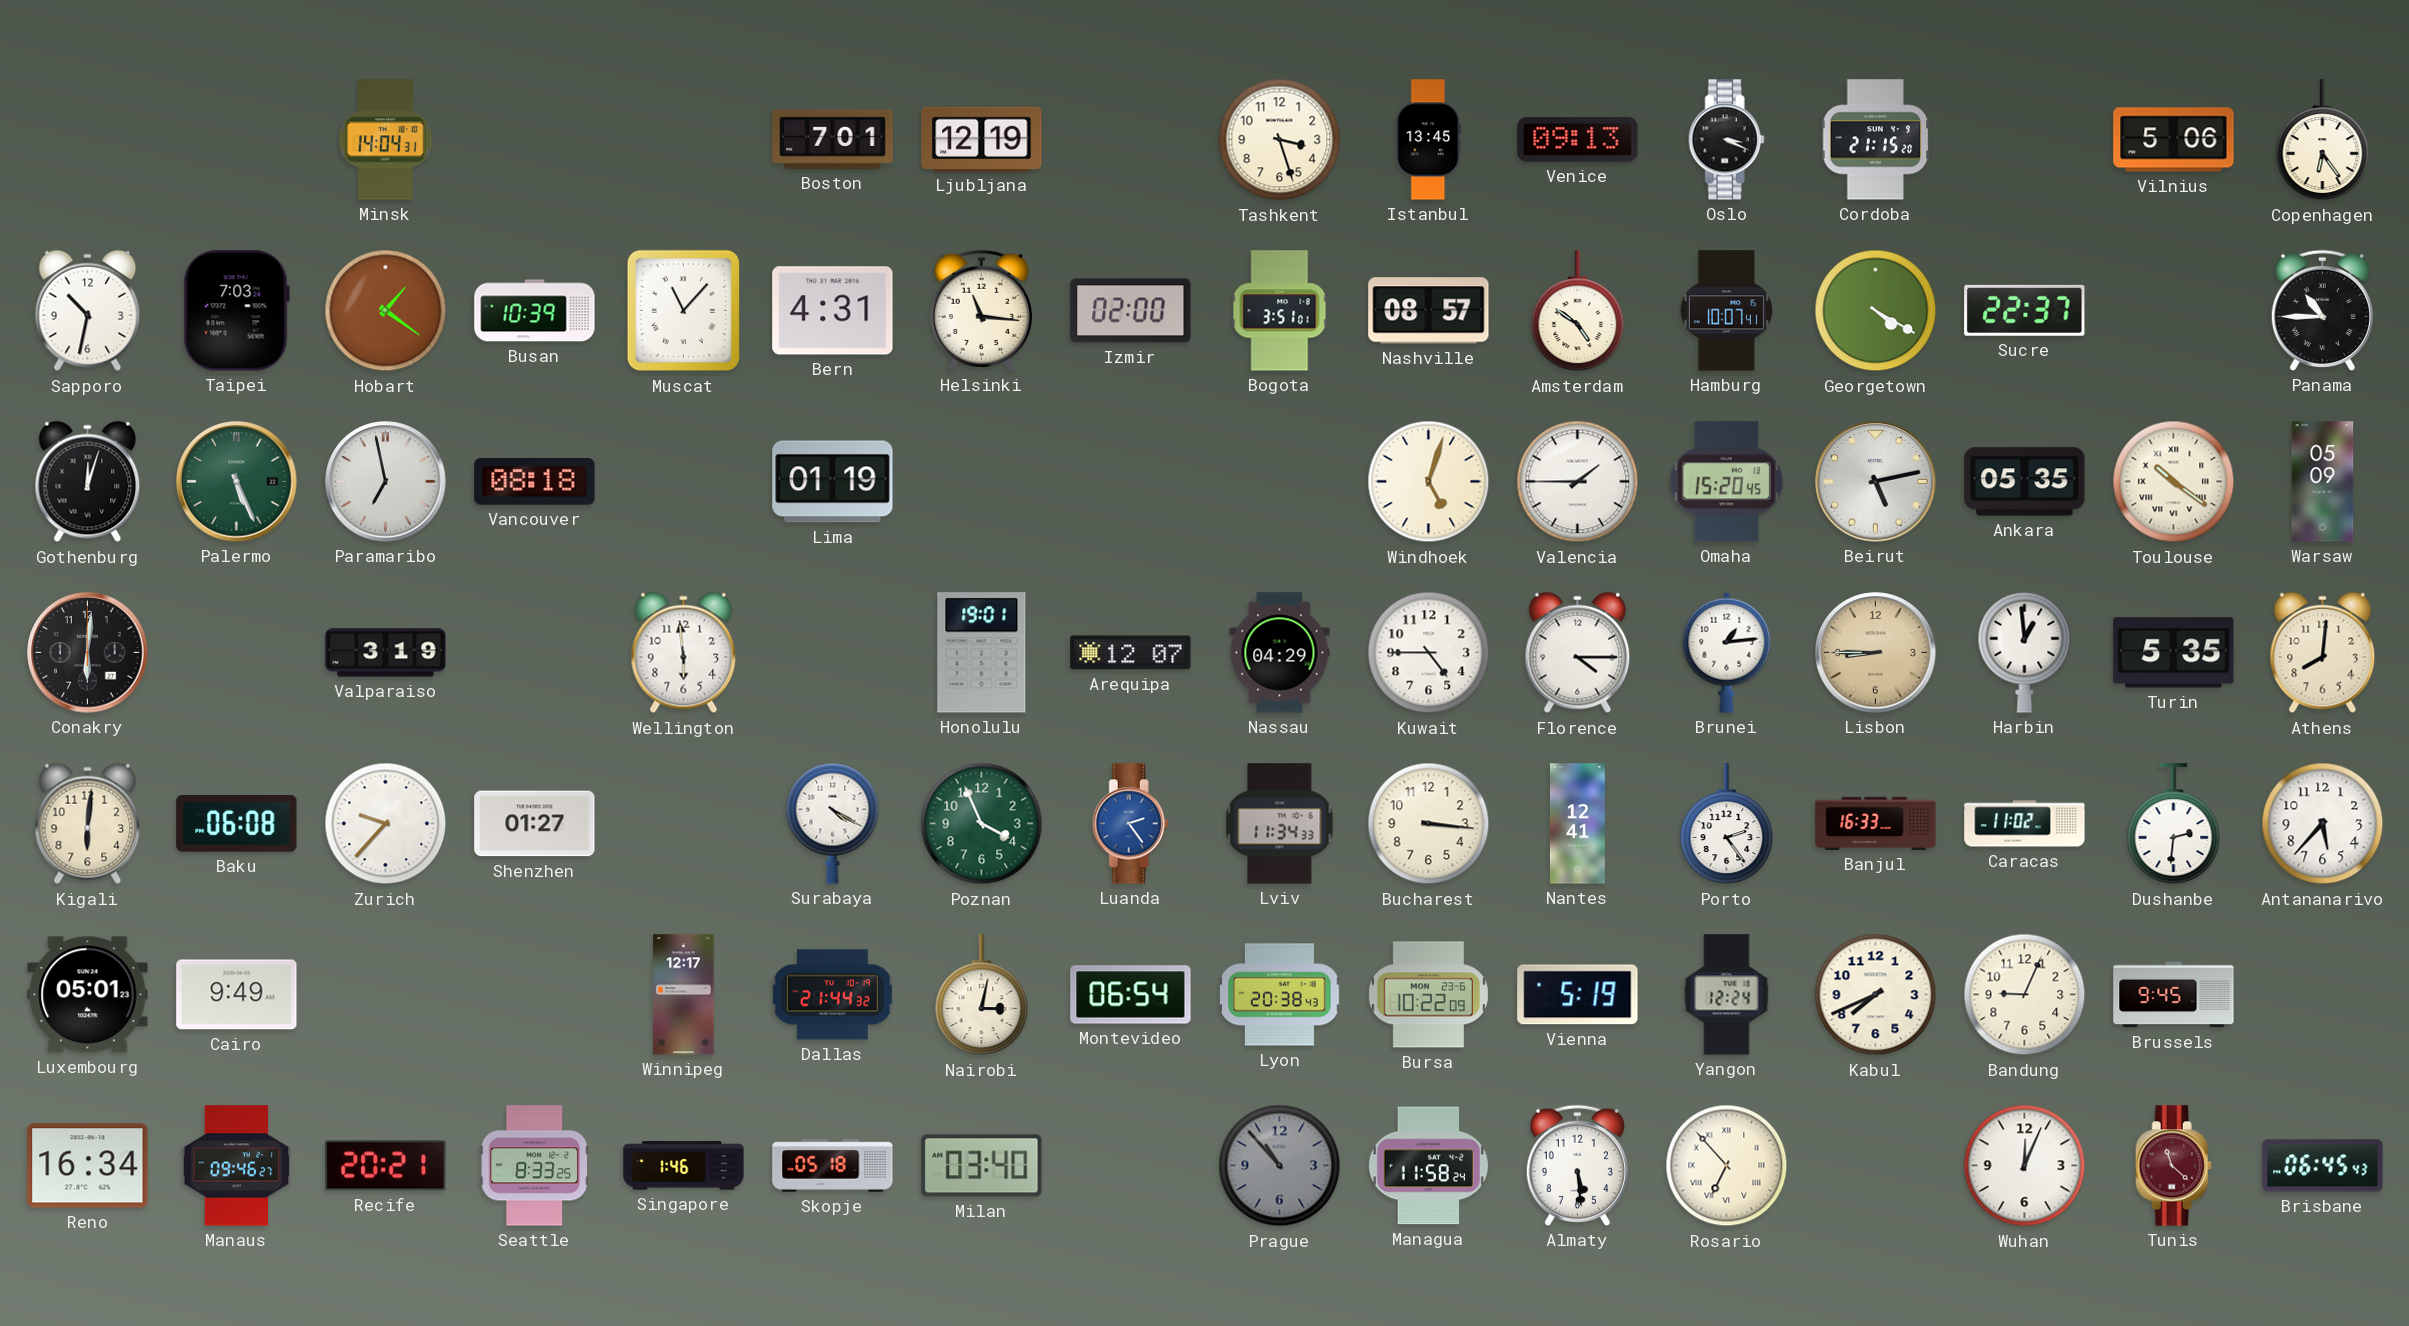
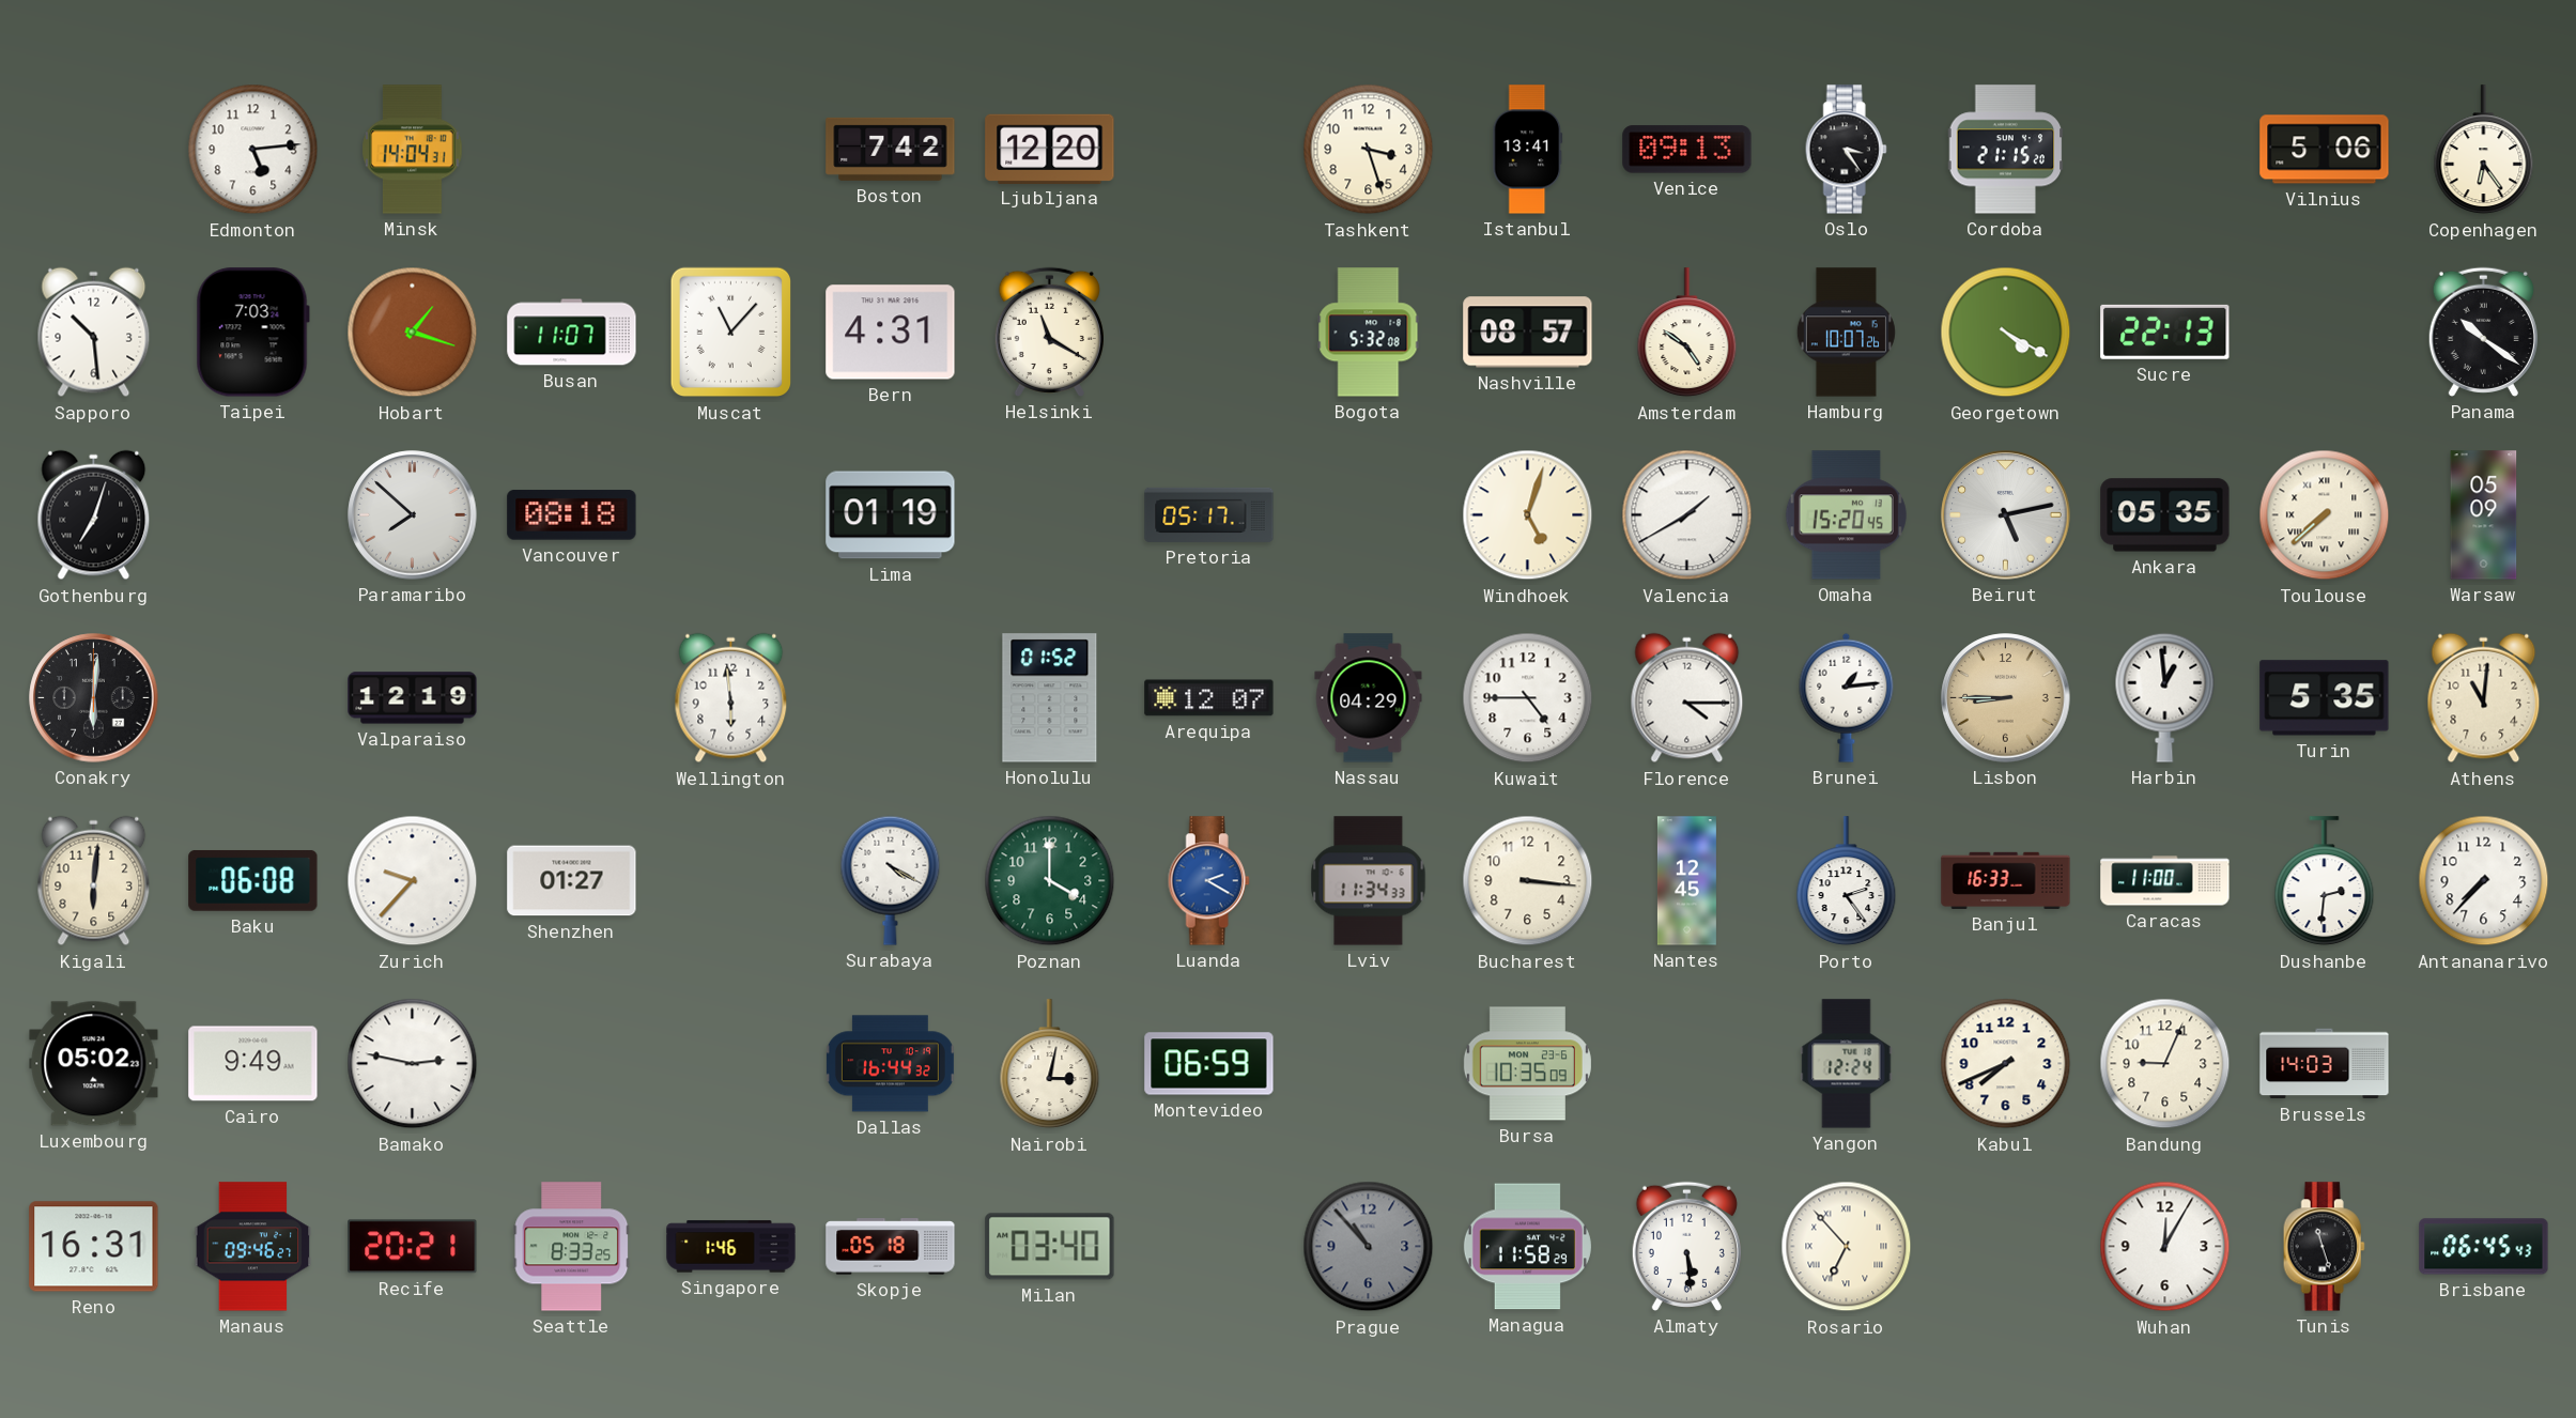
Edmonton: none -> 5:14
Boston: 7:01 -> 7:42
Ljubljana: 12:19 -> 12:20
Istanbul: 13:45 -> 13:41
Oslo: 3:19 -> 3:24
Sapporo: 10:32 -> 10:29
Hobart: 1:21 -> 1:18
Busan: 10:39 -> 11:07
Helsinki: 11:16 -> 11:20
Izmir: 02:00 -> none
Bogota: 3:51 -> 5:32
Hamburg: 10:07:41 -> 10:07:26
Sucre: 22:37 -> 22:13
Panama: 10:45 -> 10:21
Gothenburg: 12:03 -> 7:03
Palermo: 5:26 -> none
Paramaribo: 6:58 -> 7:52
Pretoria: none -> 05:17
Valencia: 1:45 -> 1:40
Toulouse: 10:21 -> 7:38
Valparaiso: 3:19 -> 12:19
Honolulu: 19:01 -> 01:52
Athens: 8:01 -> 11:01
Poznan: 3:56 -> 4:00
Luanda: 2:24 -> 2:20
Nantes: 12:41 -> 12:45
Caracas: 11:02 -> 11:00
Antananarivo: 5:37 -> 7:37
Luxembourg: 05:01 -> 05:02
Bamako: none -> 2:47
Winnipeg: 12:17 -> none
Dallas: 21:44 -> 16:44
Montevideo: 06:54 -> 06:59
Lyon: 20:38 -> none
Bursa: 10:22 -> 10:35
Vienna: 5:19 -> none
Brussels: 9:45 -> 14:03
Reno: 16:34 -> 16:31
Managua: 11:58:24 -> 11:58:29
Wuhan: 12:04 -> 12:05
Tunis: 11:22 -> 11:27
Tunis dial: burgundy -> black
